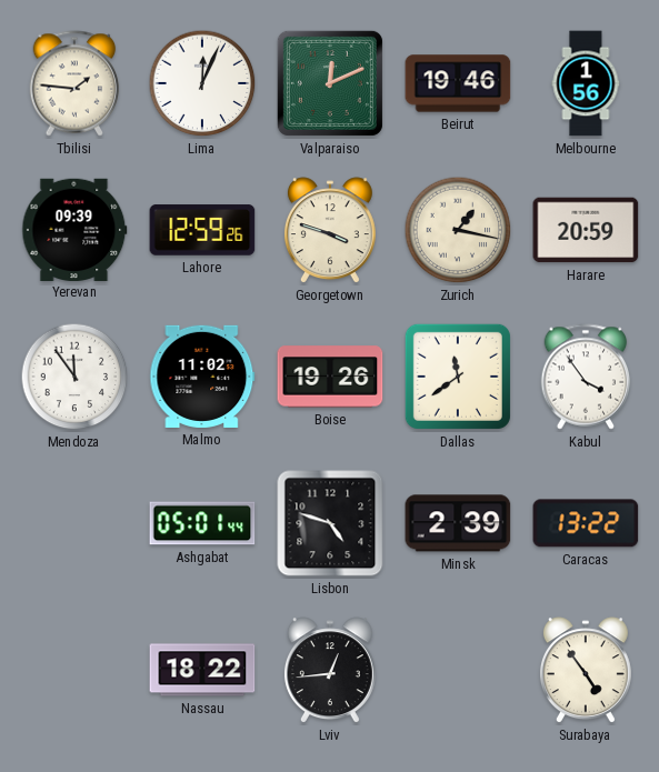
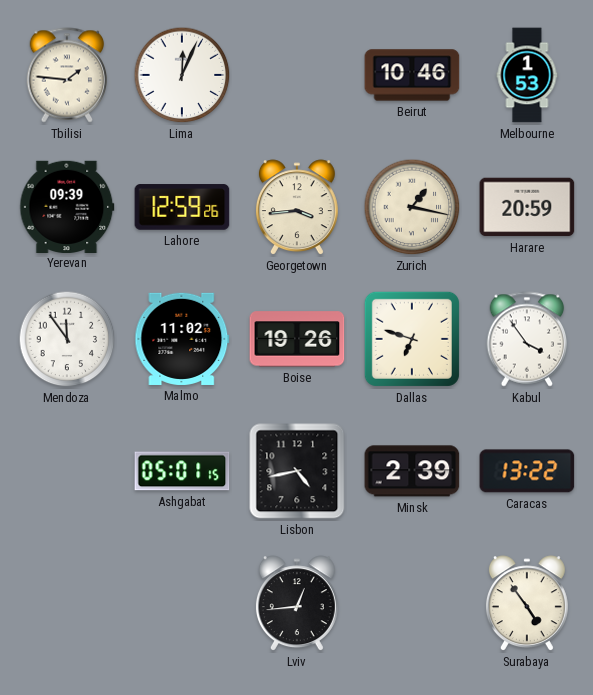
Valparaiso: 12:11 -> none
Beirut: 19:46 -> 10:46
Melbourne: 1:56 -> 1:53
Georgetown: 3:48 -> 3:44
Dallas: 11:39 -> 6:48
Ashgabat: 05:01:44 -> 05:01:15
Lisbon: 4:48 -> 4:43
Nassau: 18:22 -> none
